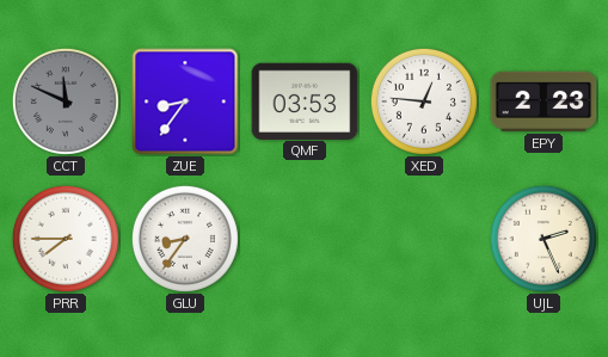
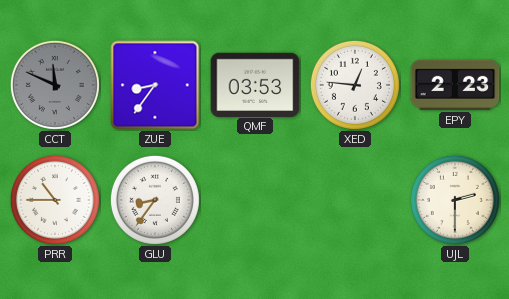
PRR: 7:45 -> 10:45
UJL: 2:26 -> 2:30
